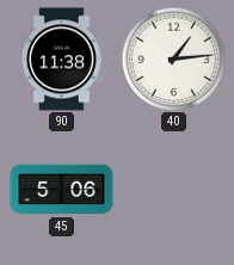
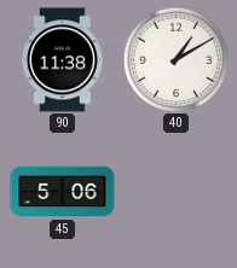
40: 1:14 -> 1:10
